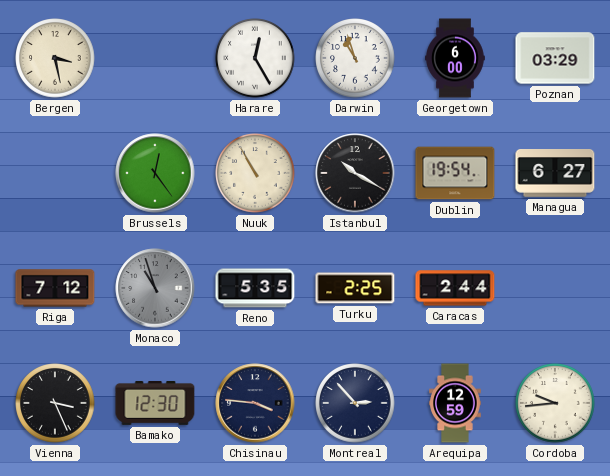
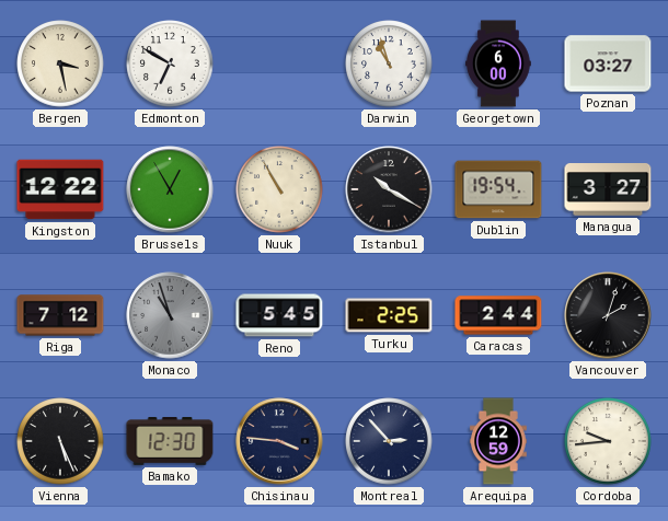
Edmonton: none -> 6:50
Harare: 12:25 -> none
Poznan: 03:29 -> 03:27
Kingston: none -> 12:22
Brussels: 12:24 -> 12:55
Managua: 6:27 -> 3:27
Reno: 5:35 -> 5:45
Vancouver: none -> 2:03
Vienna: 3:26 -> 5:26
